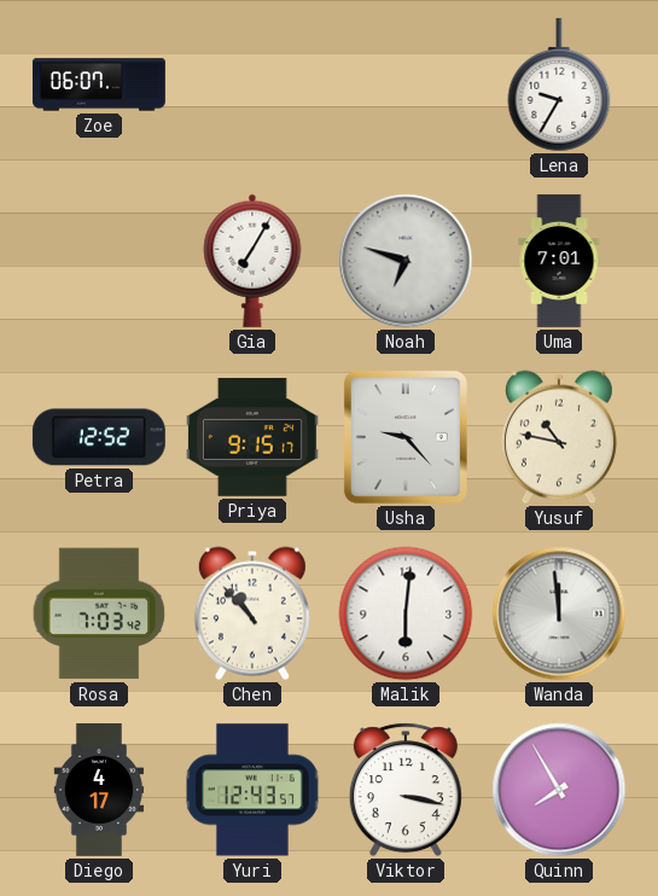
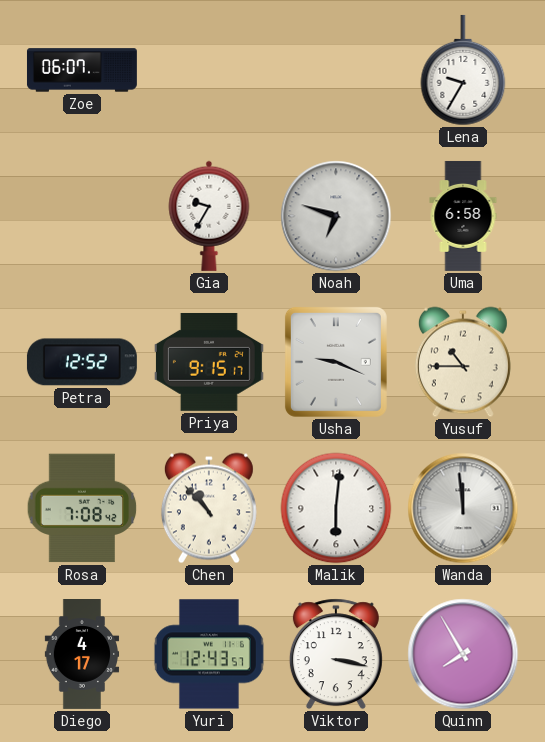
Gia: 7:05 -> 9:35
Uma: 7:01 -> 6:58
Usha: 9:23 -> 9:19
Yusuf: 10:47 -> 10:45
Rosa: 7:03 -> 7:08
